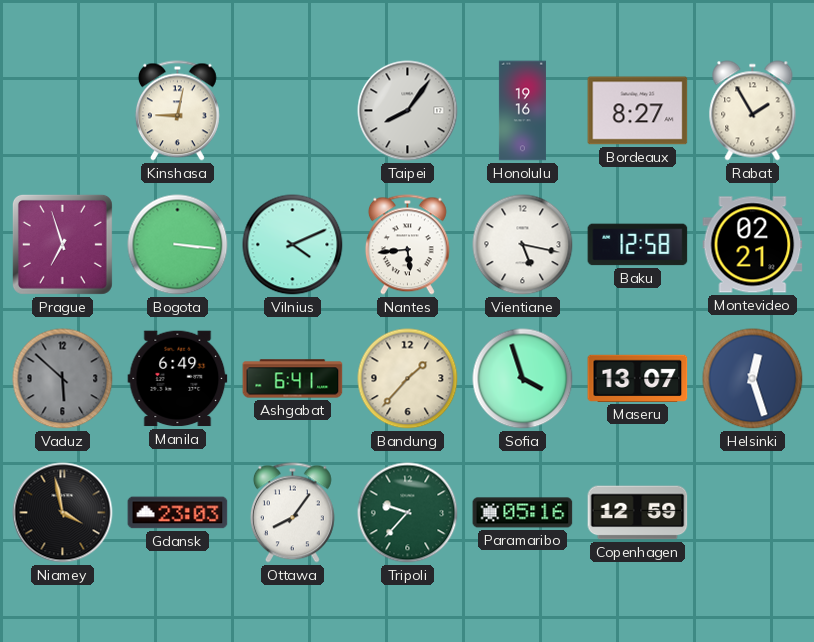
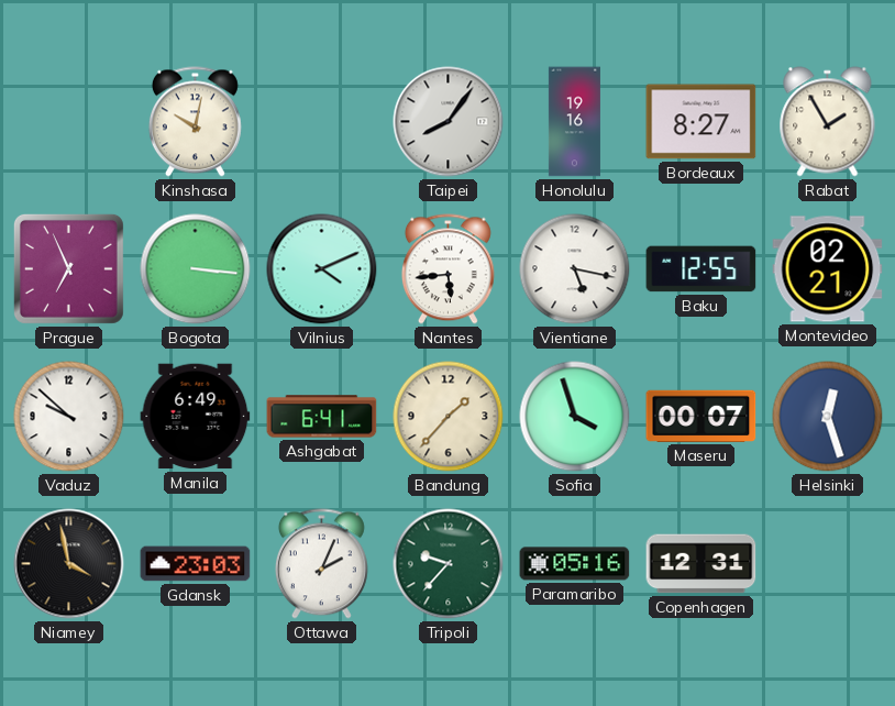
Kinshasa: 9:02 -> 10:02
Prague: 6:57 -> 6:56
Baku: 12:58 -> 12:55
Vaduz: 5:52 -> 9:52
Vaduz dial: grey -> white
Maseru: 13:07 -> 00:07
Ottawa: 8:06 -> 2:04
Copenhagen: 12:59 -> 12:31
